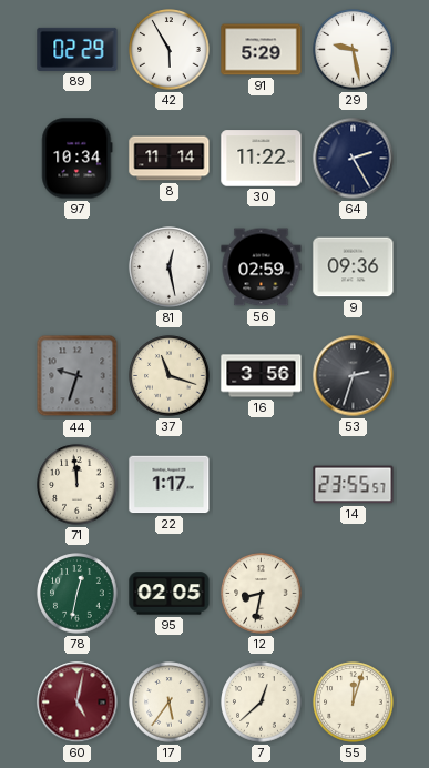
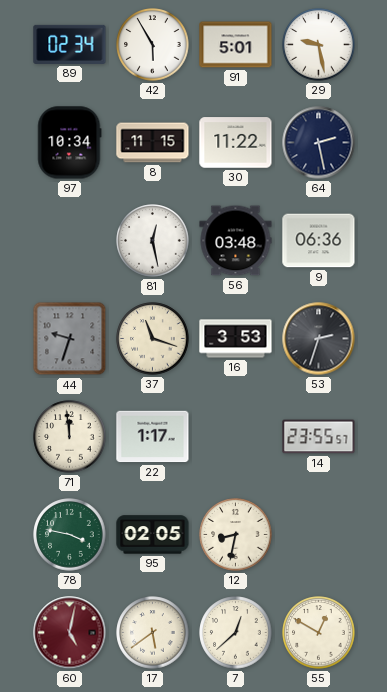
89: 02:29 -> 02:34
91: 5:29 -> 5:01
8: 11:14 -> 11:15
64: 2:25 -> 2:28
56: 02:59 -> 03:48
9: 09:36 -> 06:36
16: 3:56 -> 3:53
78: 12:32 -> 3:47
17: 5:36 -> 5:39
55: 12:03 -> 12:50
